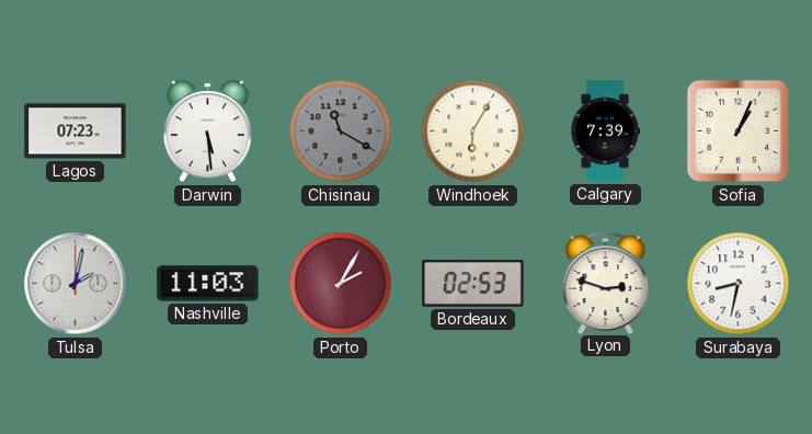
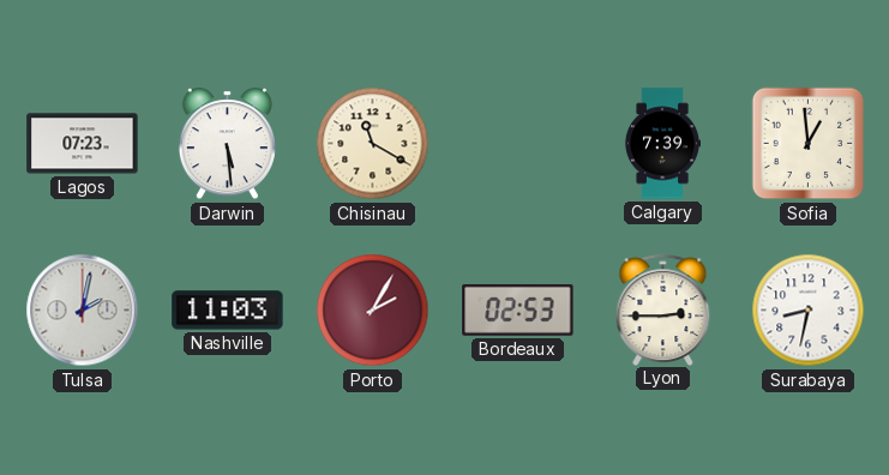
Chisinau dial: grey -> cream
Windhoek: 6:05 -> none
Sofia: 1:04 -> 12:59
Lyon: 2:48 -> 2:45
